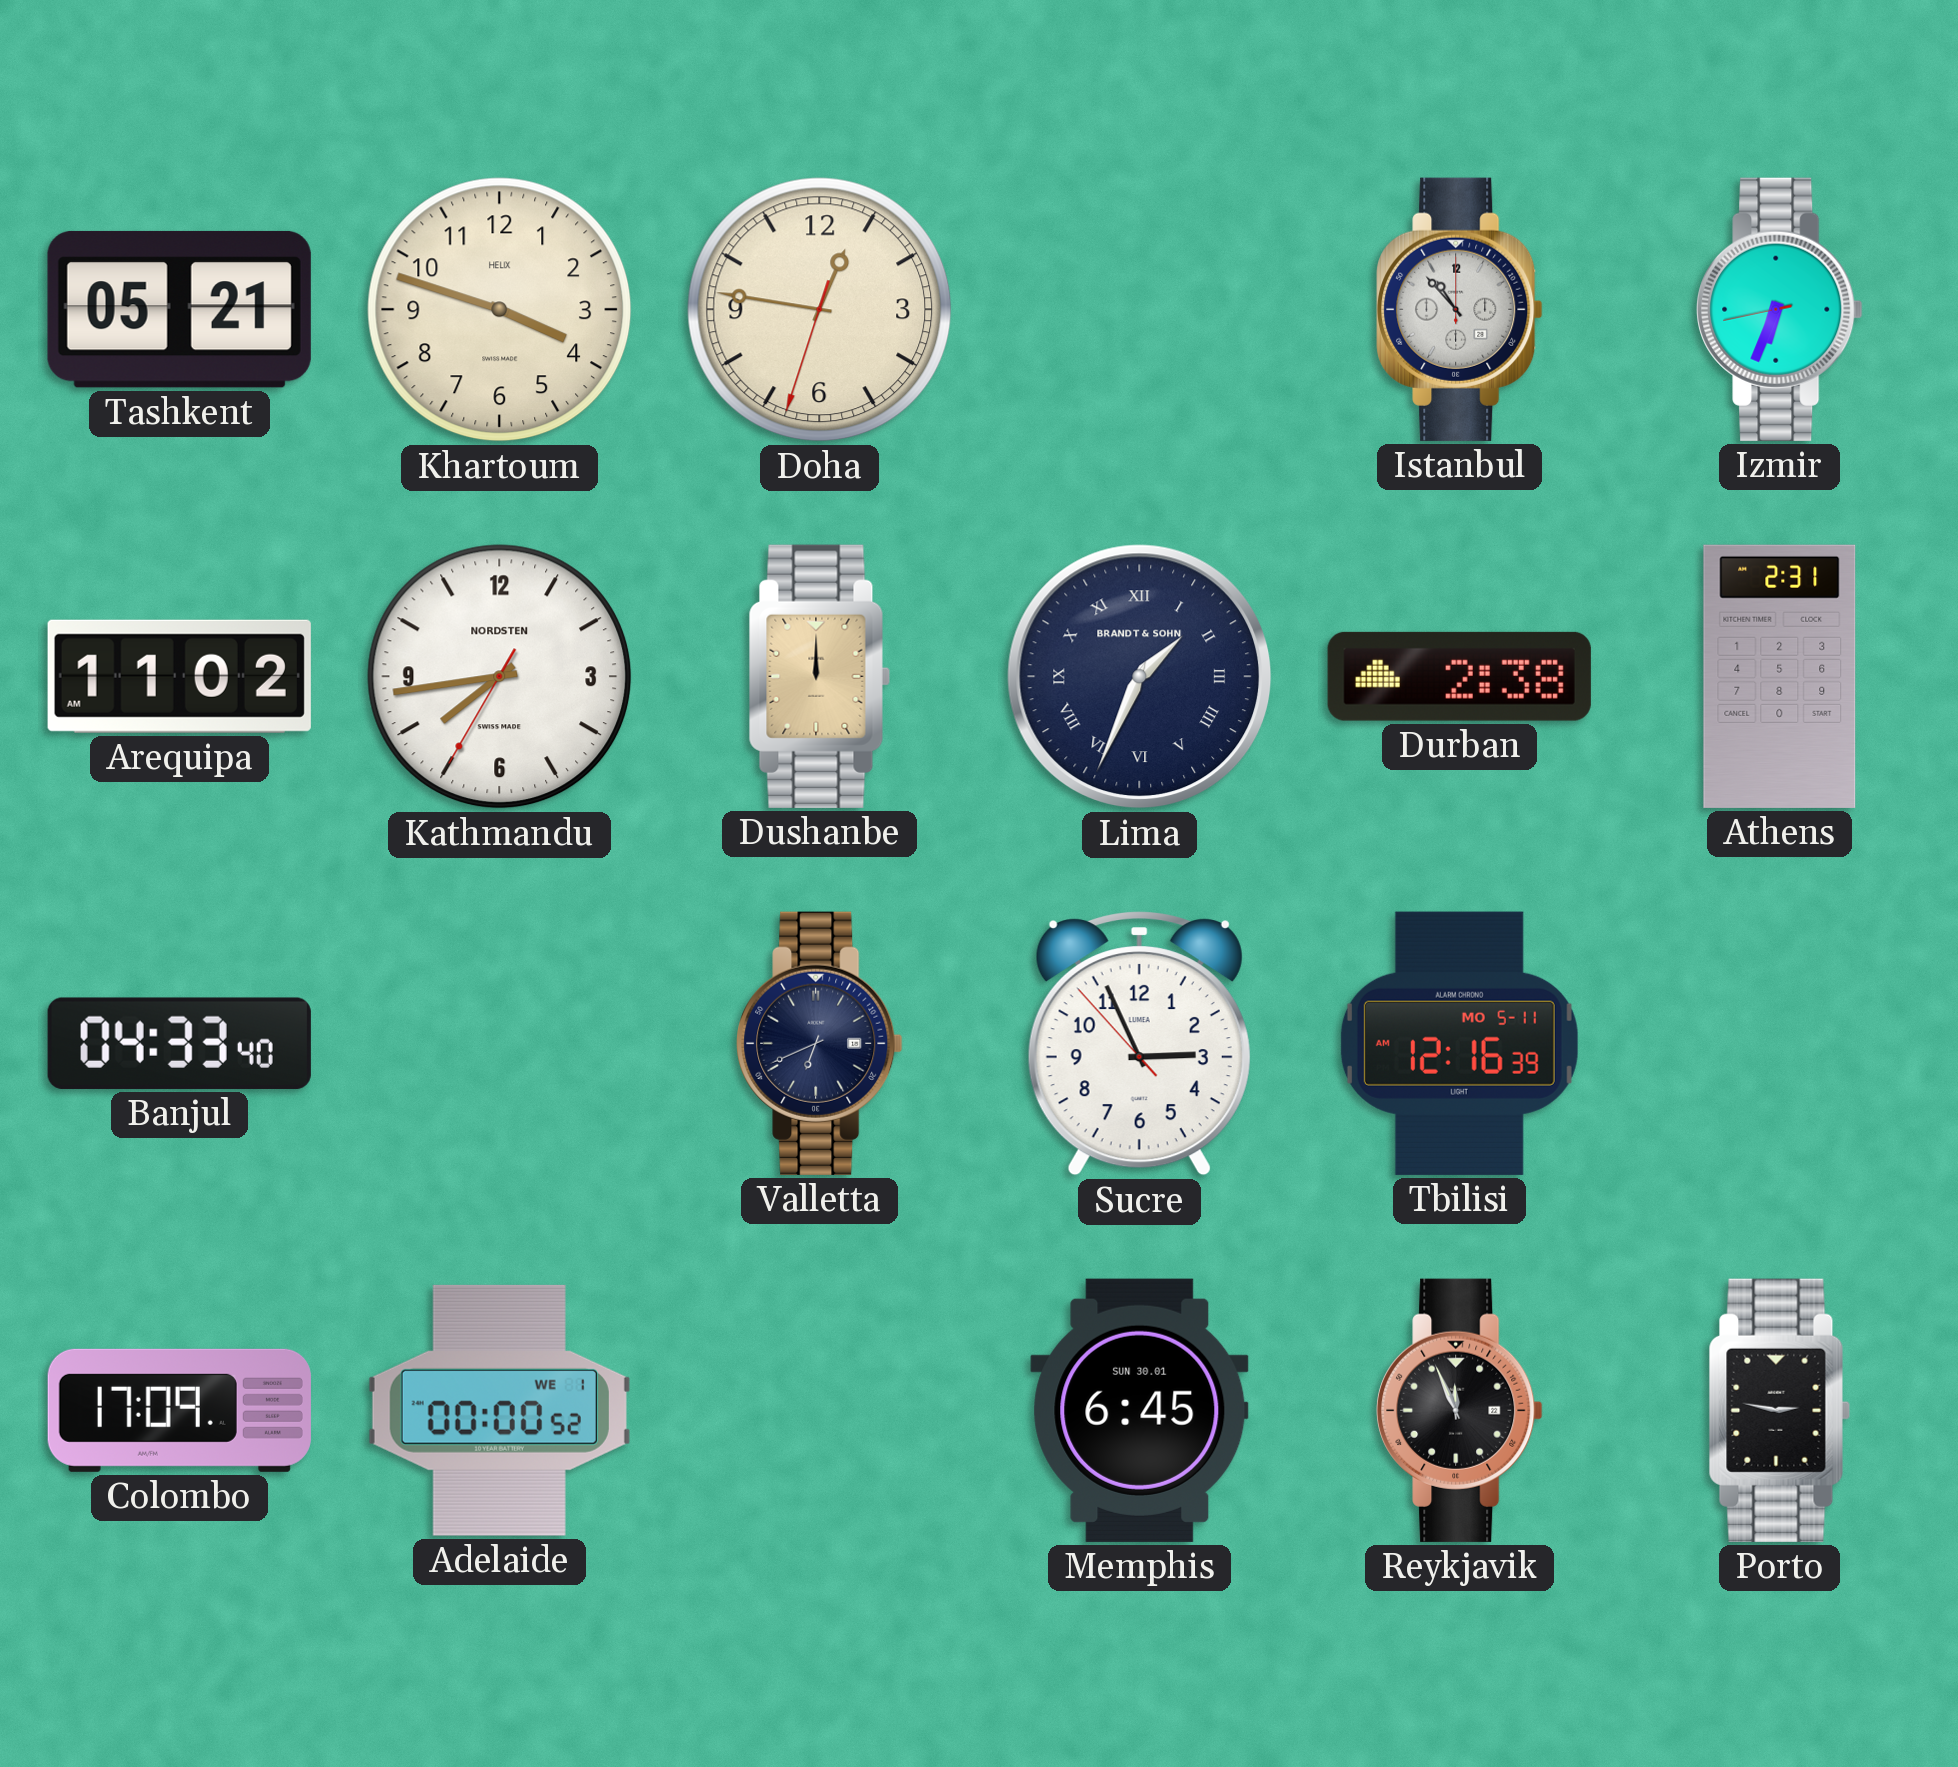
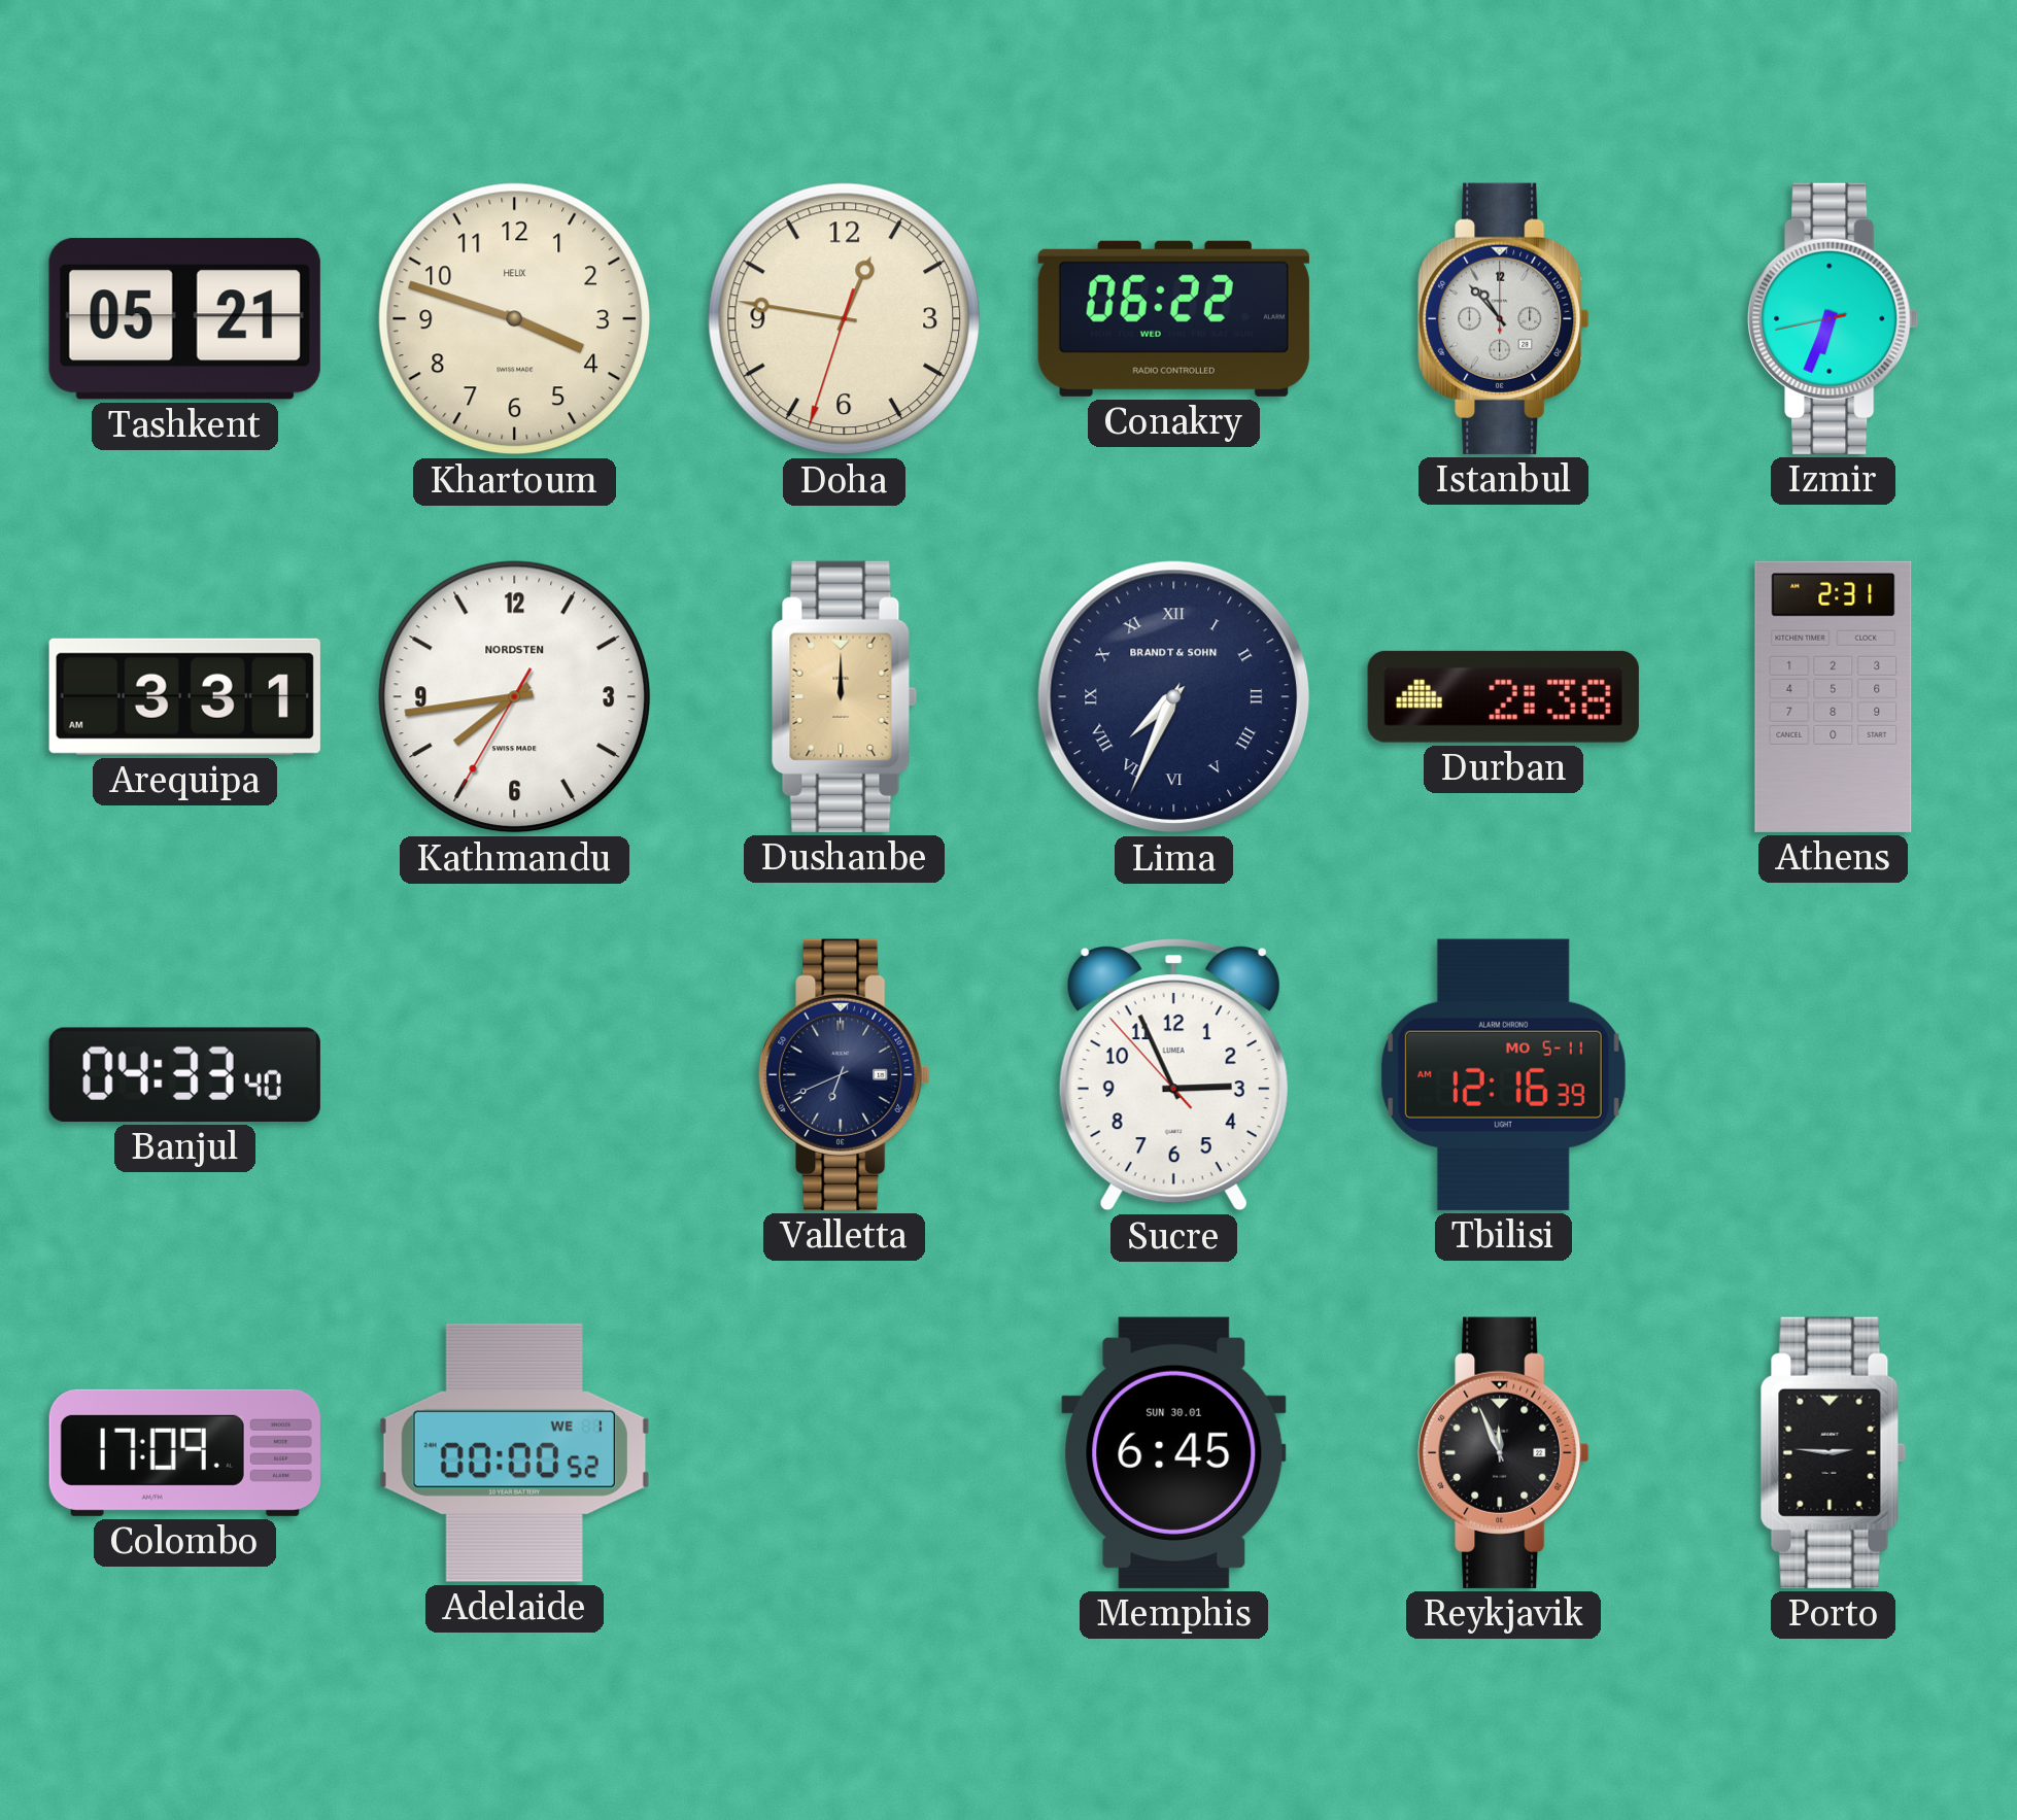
Conakry: none -> 06:22
Arequipa: 11:02 -> 3:31
Lima: 1:34 -> 7:34
Porto: 2:47 -> 2:46
